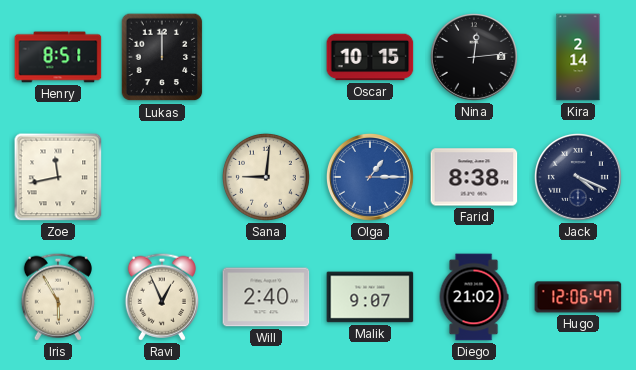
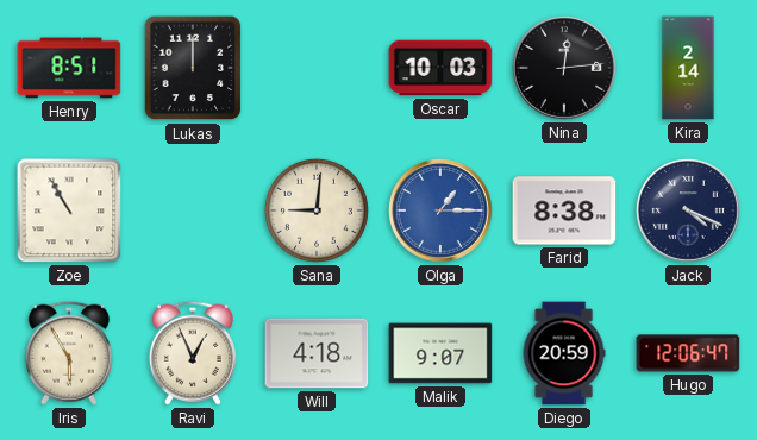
Oscar: 10:15 -> 10:03
Zoe: 11:43 -> 10:55
Will: 2:40 -> 4:18
Diego: 21:02 -> 20:59
